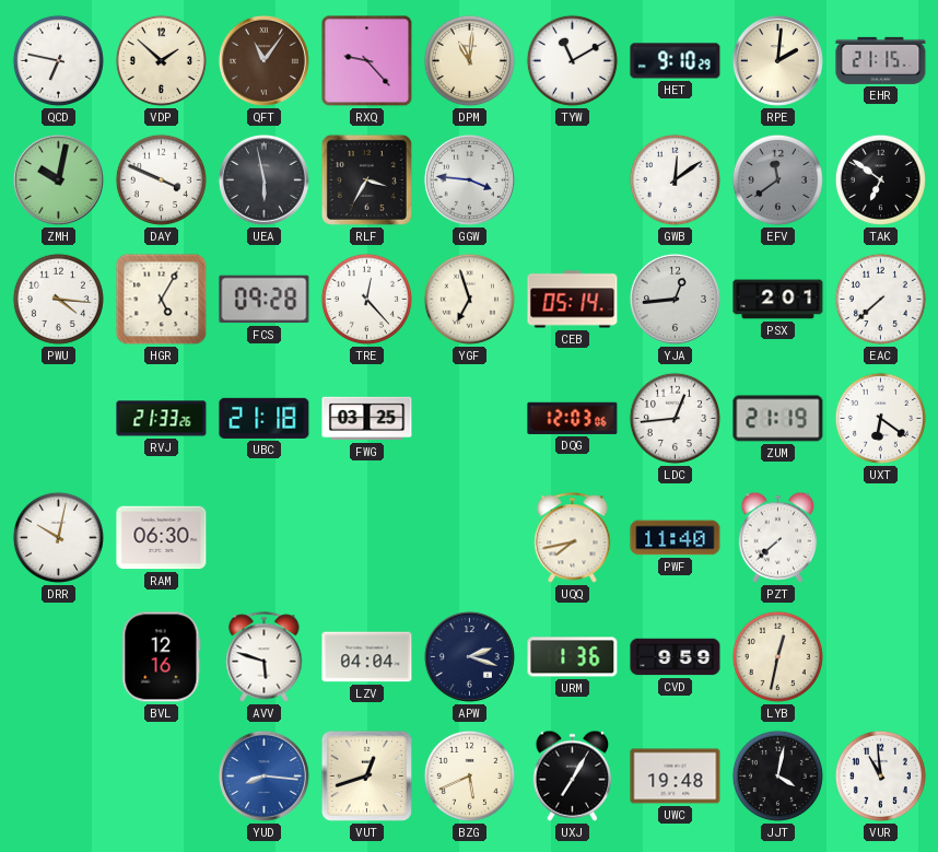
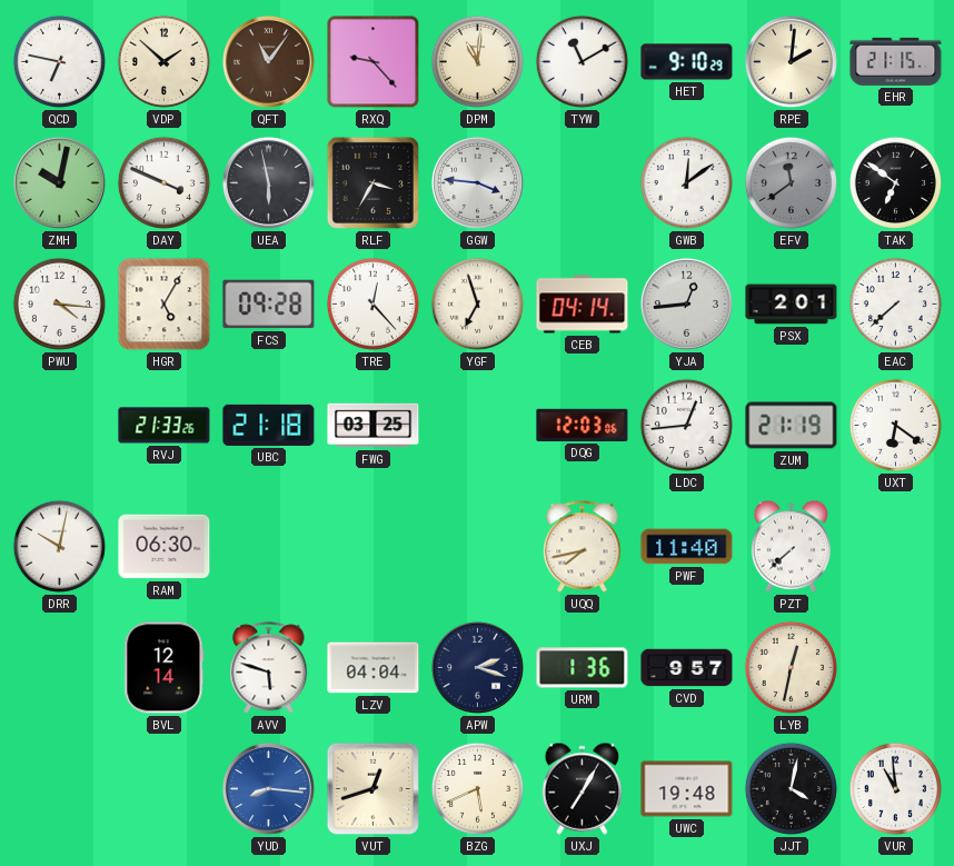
CEB: 05:14 -> 04:14
BVL: 12:16 -> 12:14
CVD: 9:59 -> 9:57
